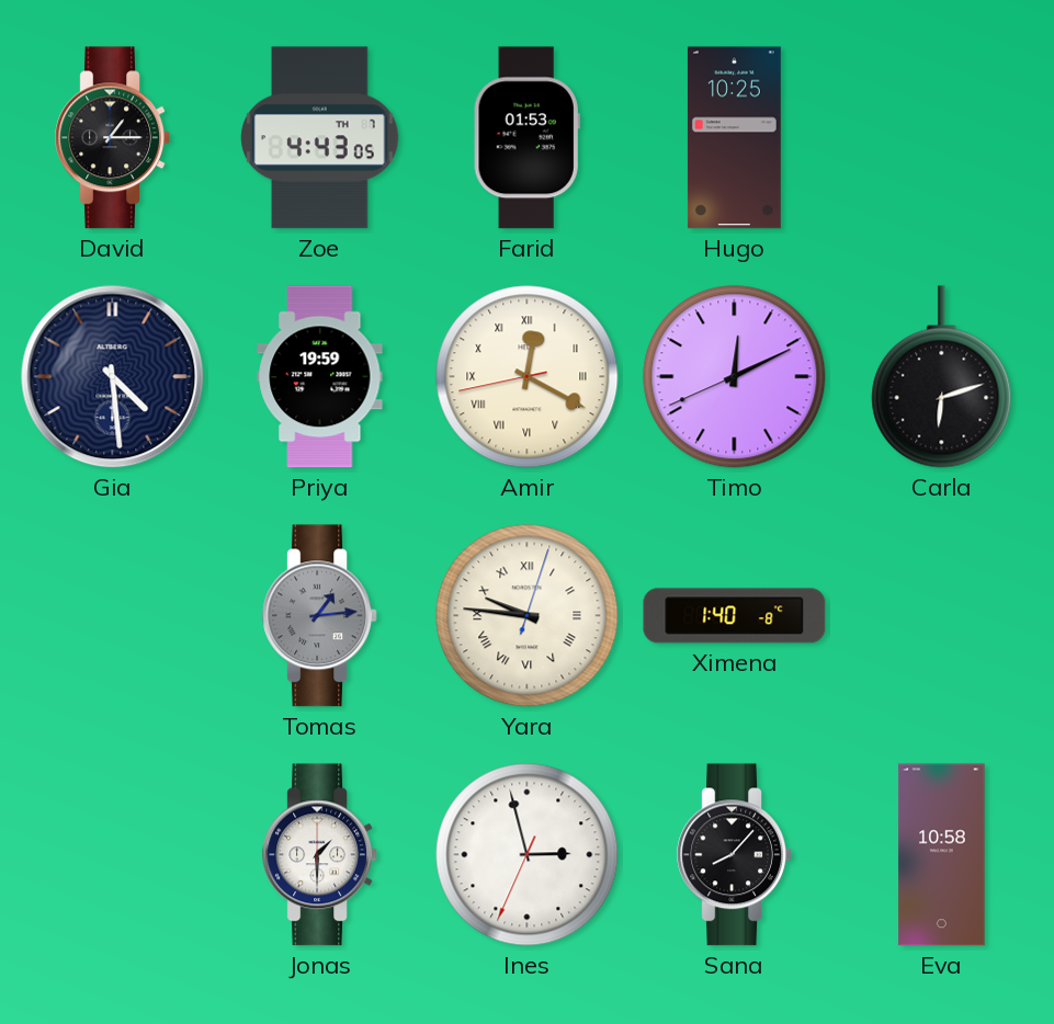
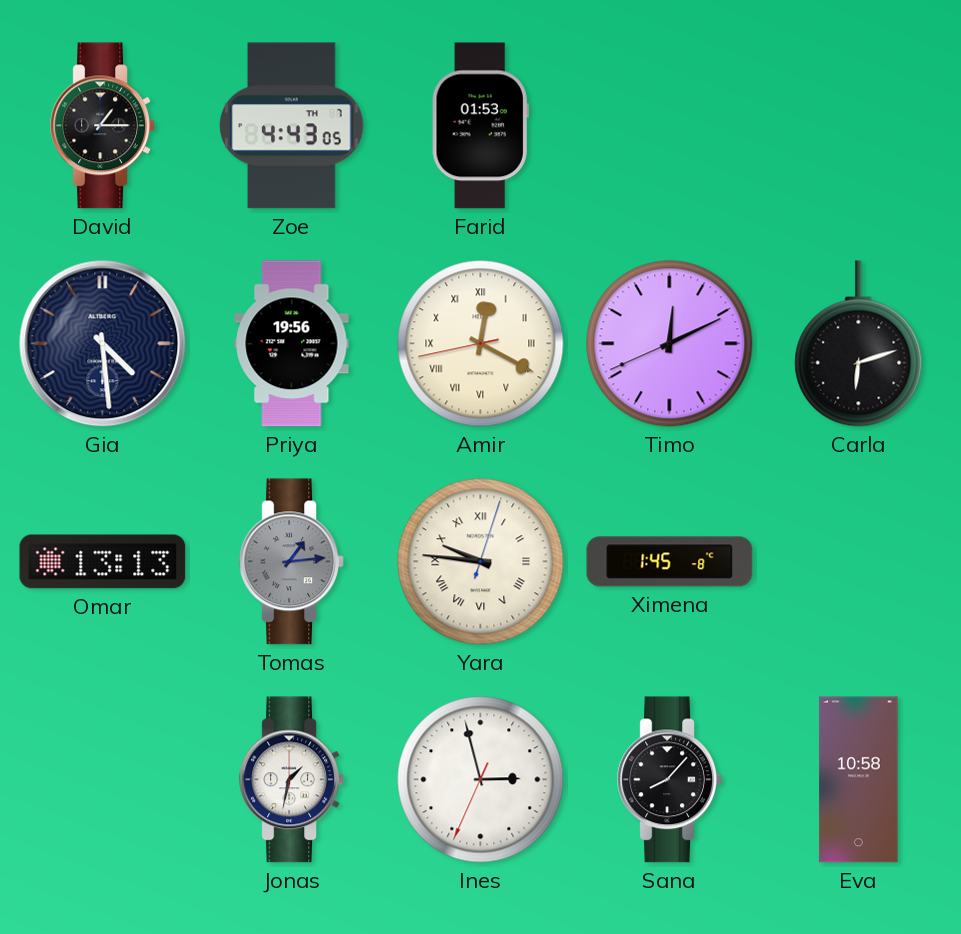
Hugo: 10:25 -> none
Priya: 19:59 -> 19:56
Omar: none -> 13:13
Ximena: 1:40 -> 1:45
Jonas: 1:30 -> 1:32
